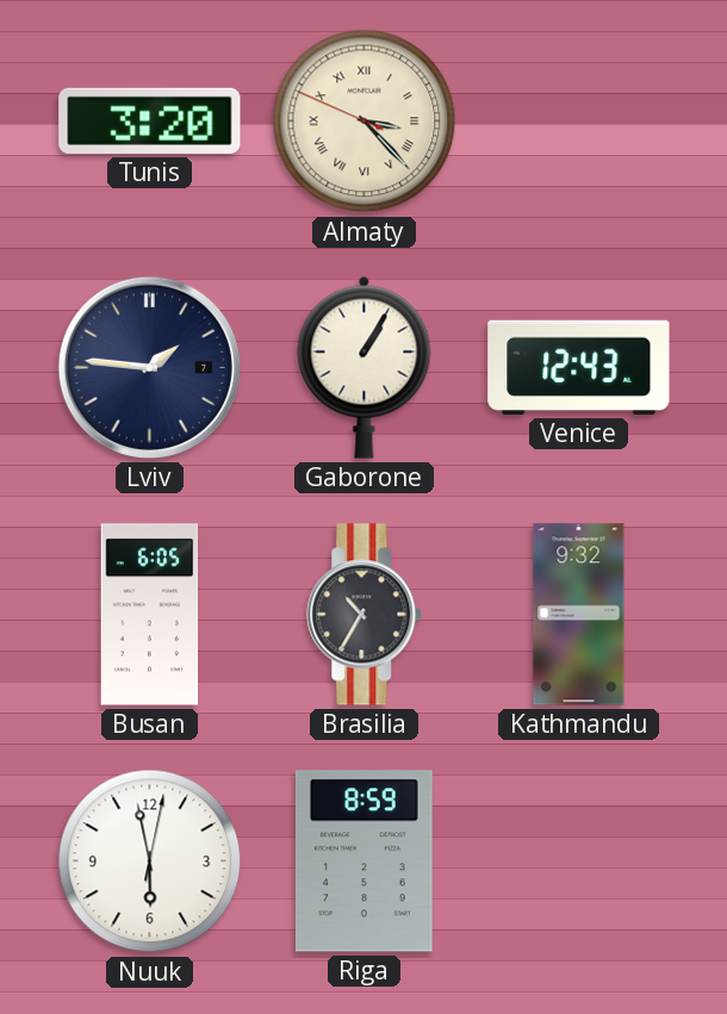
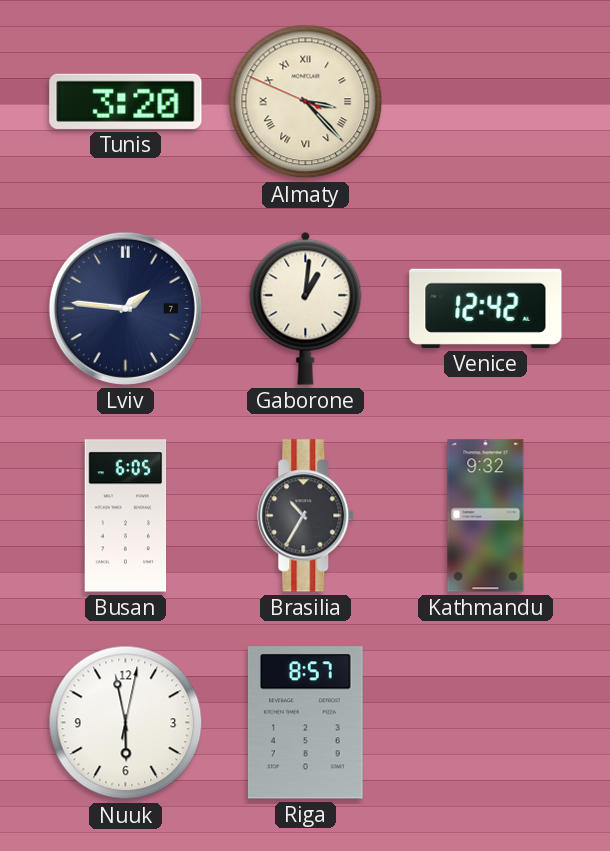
Gaborone: 1:05 -> 1:01
Venice: 12:43 -> 12:42
Riga: 8:59 -> 8:57
